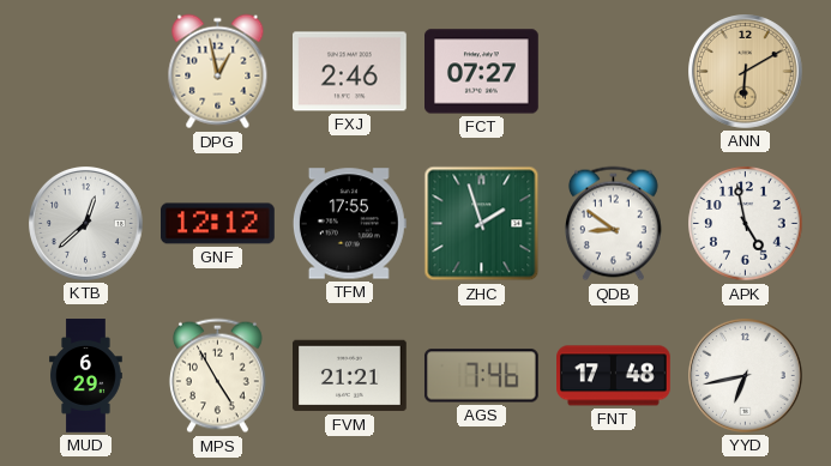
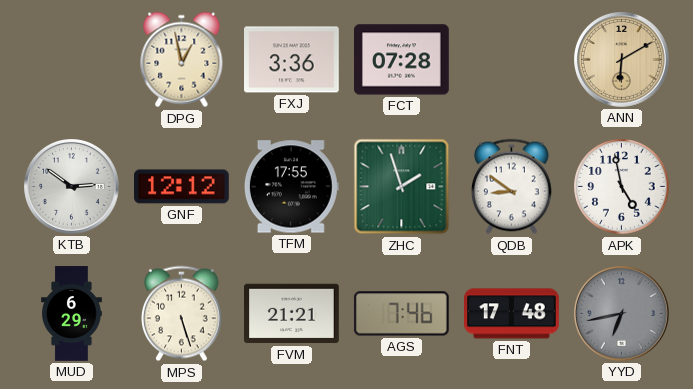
FXJ: 2:46 -> 3:36
FCT: 07:27 -> 07:28
KTB: 12:38 -> 2:51
MPS: 4:55 -> 5:27
YYD dial: white -> grey
